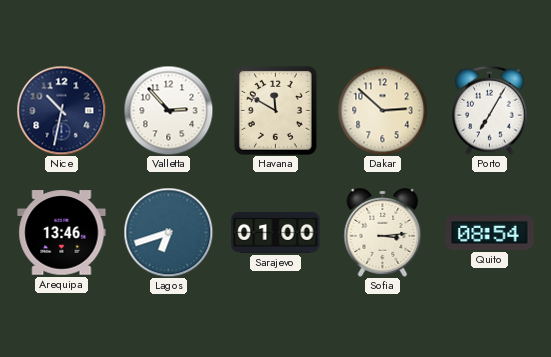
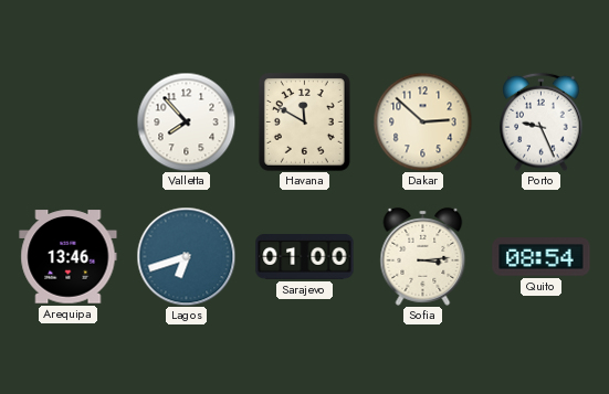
Nice: 10:32 -> none
Valletta: 2:53 -> 7:53
Porto: 7:05 -> 9:26
